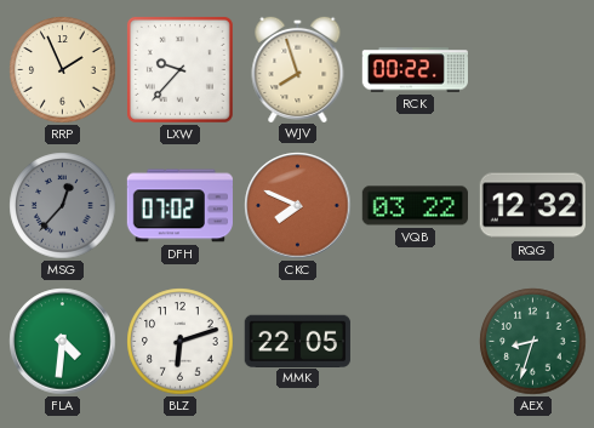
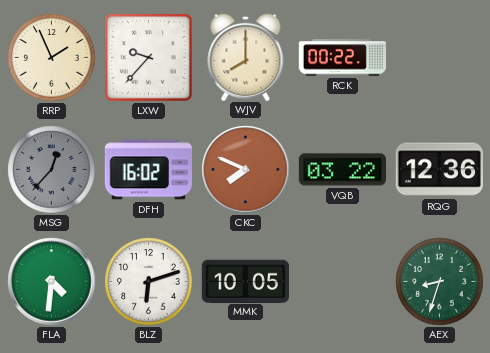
WJV: 7:57 -> 8:00
DFH: 07:02 -> 16:02
RQG: 12:32 -> 12:36
MMK: 22:05 -> 10:05
